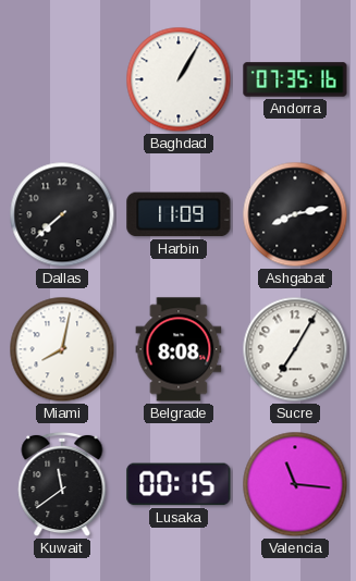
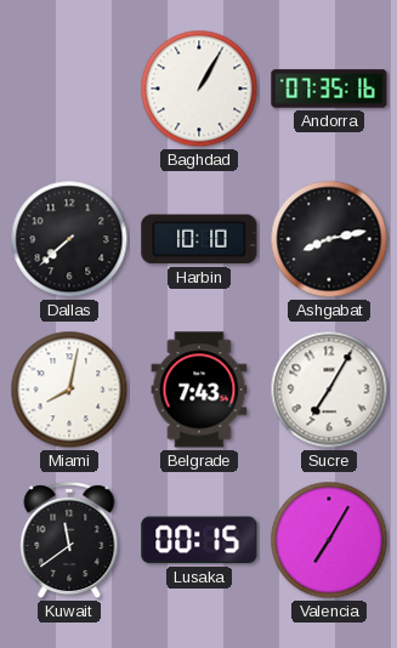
Harbin: 11:09 -> 10:10
Belgrade: 8:08 -> 7:43
Valencia: 11:16 -> 7:05
